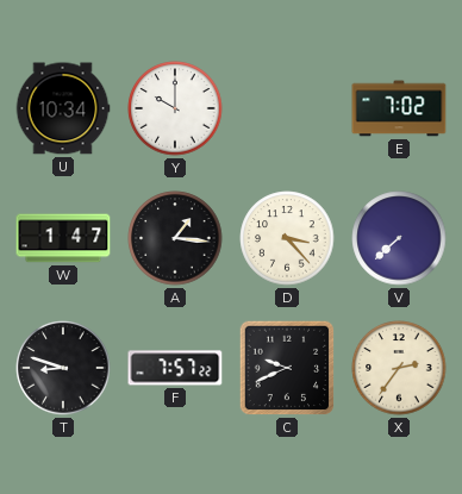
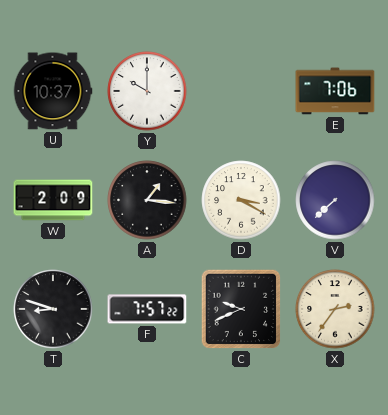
U: 10:34 -> 10:37
E: 7:02 -> 7:06
W: 1:47 -> 2:09
D: 3:23 -> 3:20
